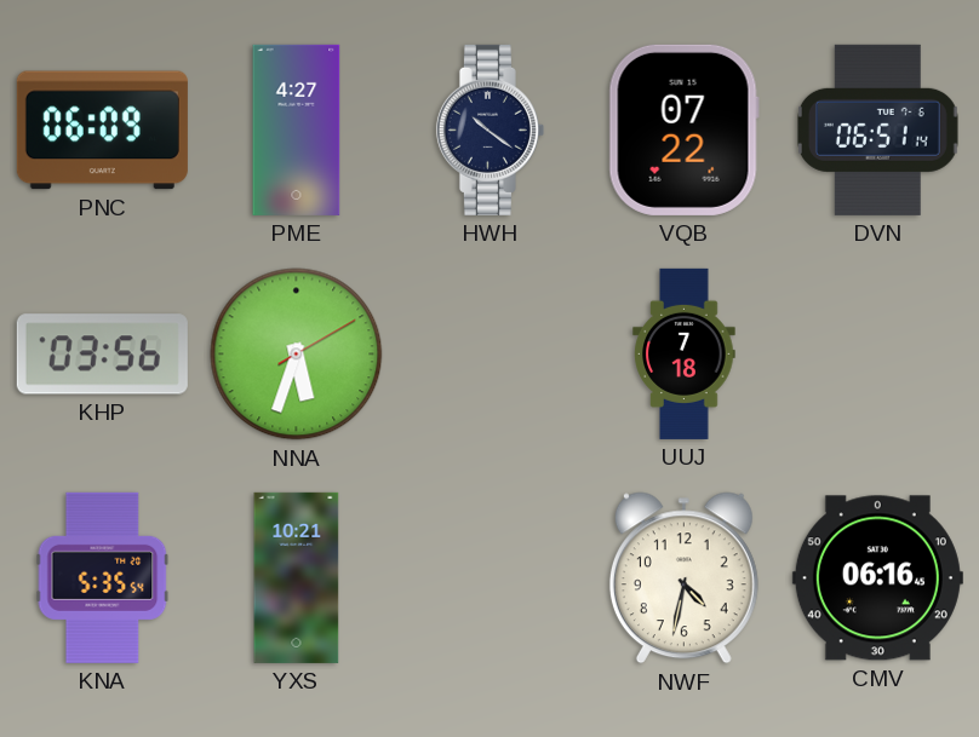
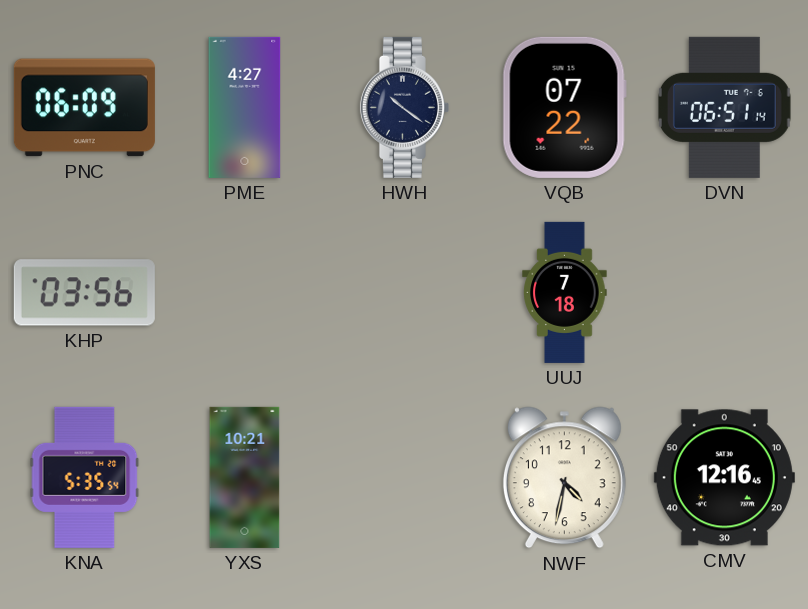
NNA: 5:33 -> none
CMV: 06:16 -> 12:16
